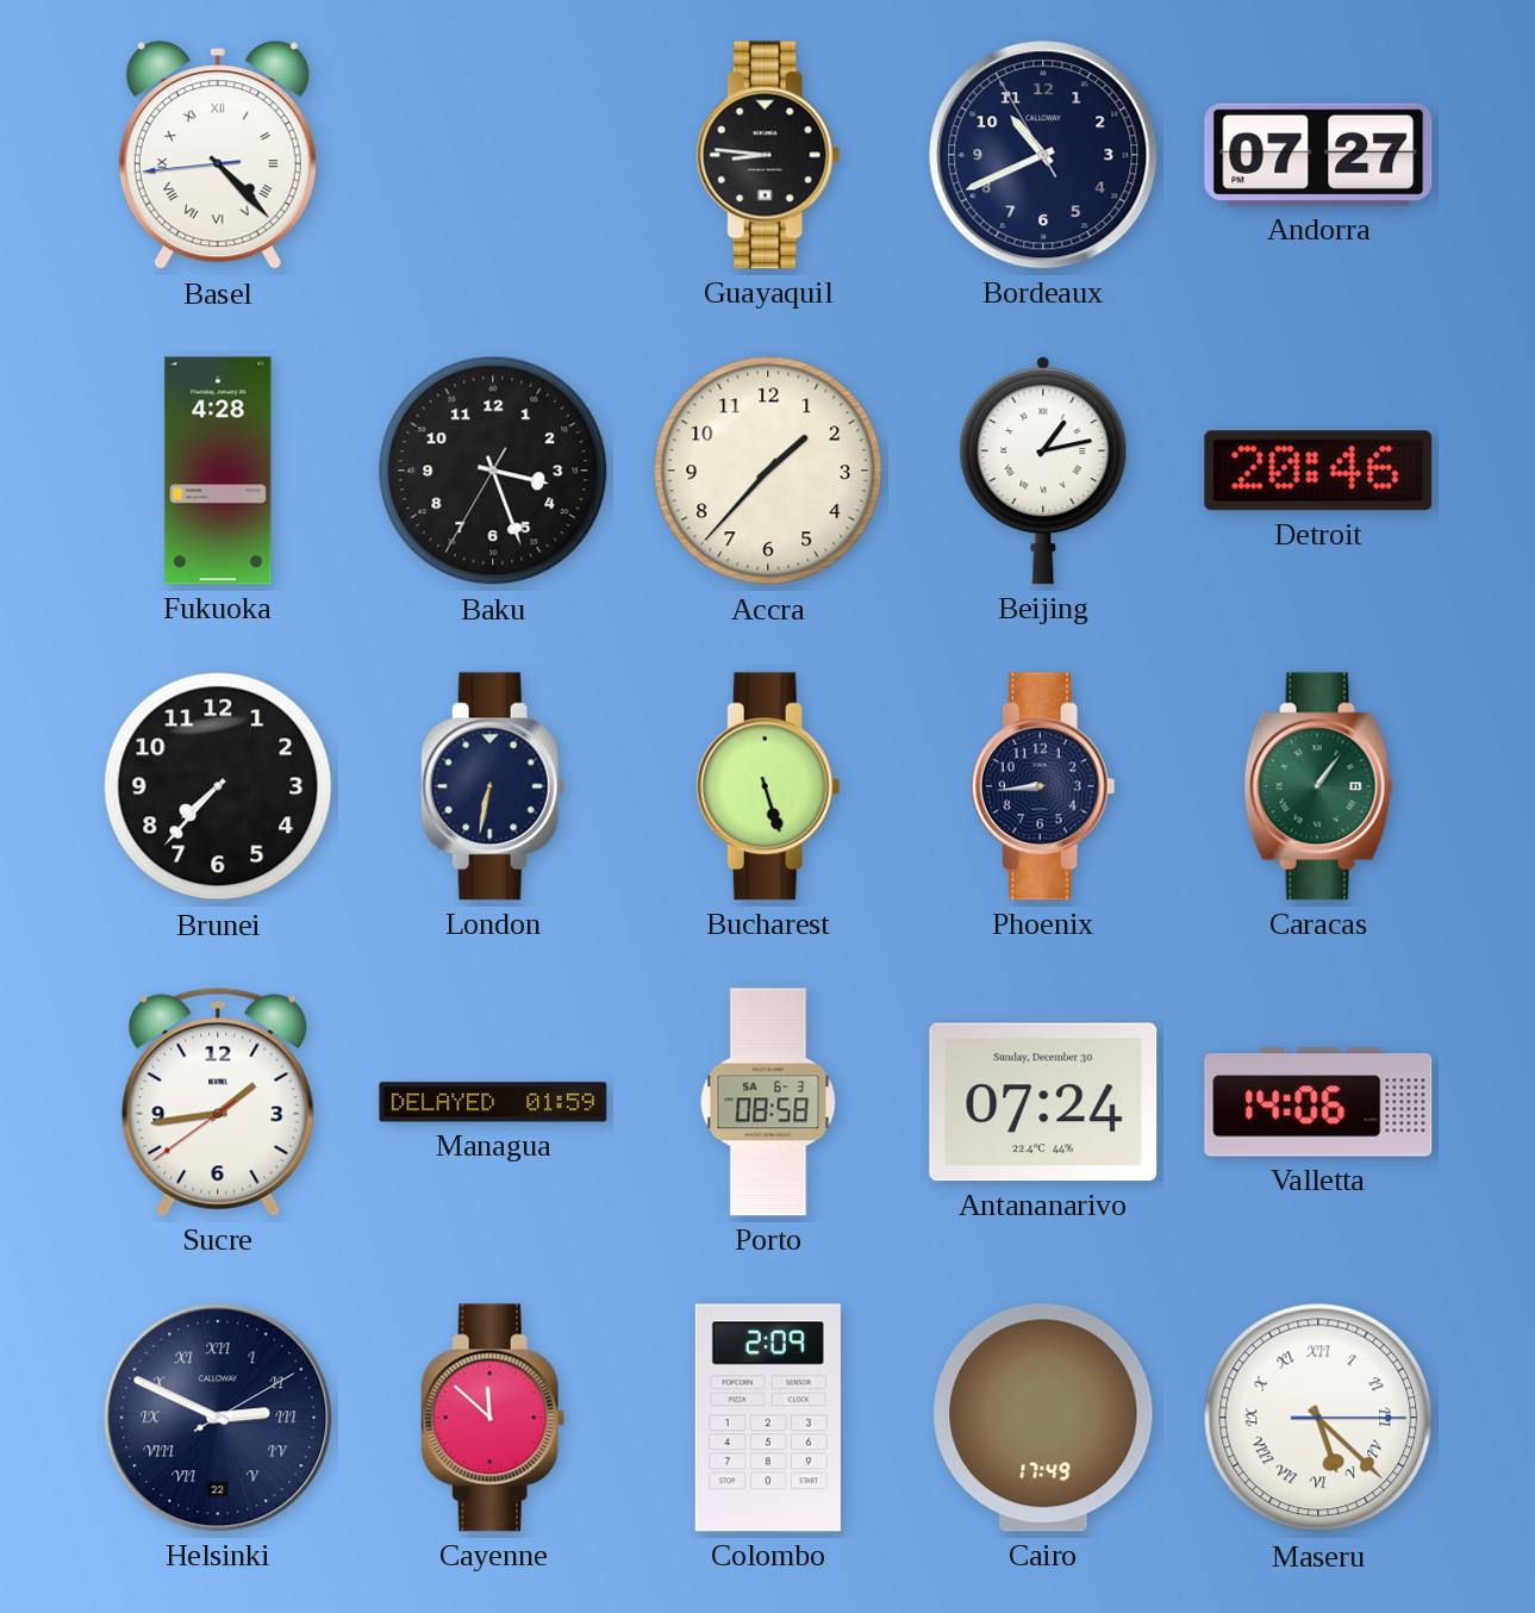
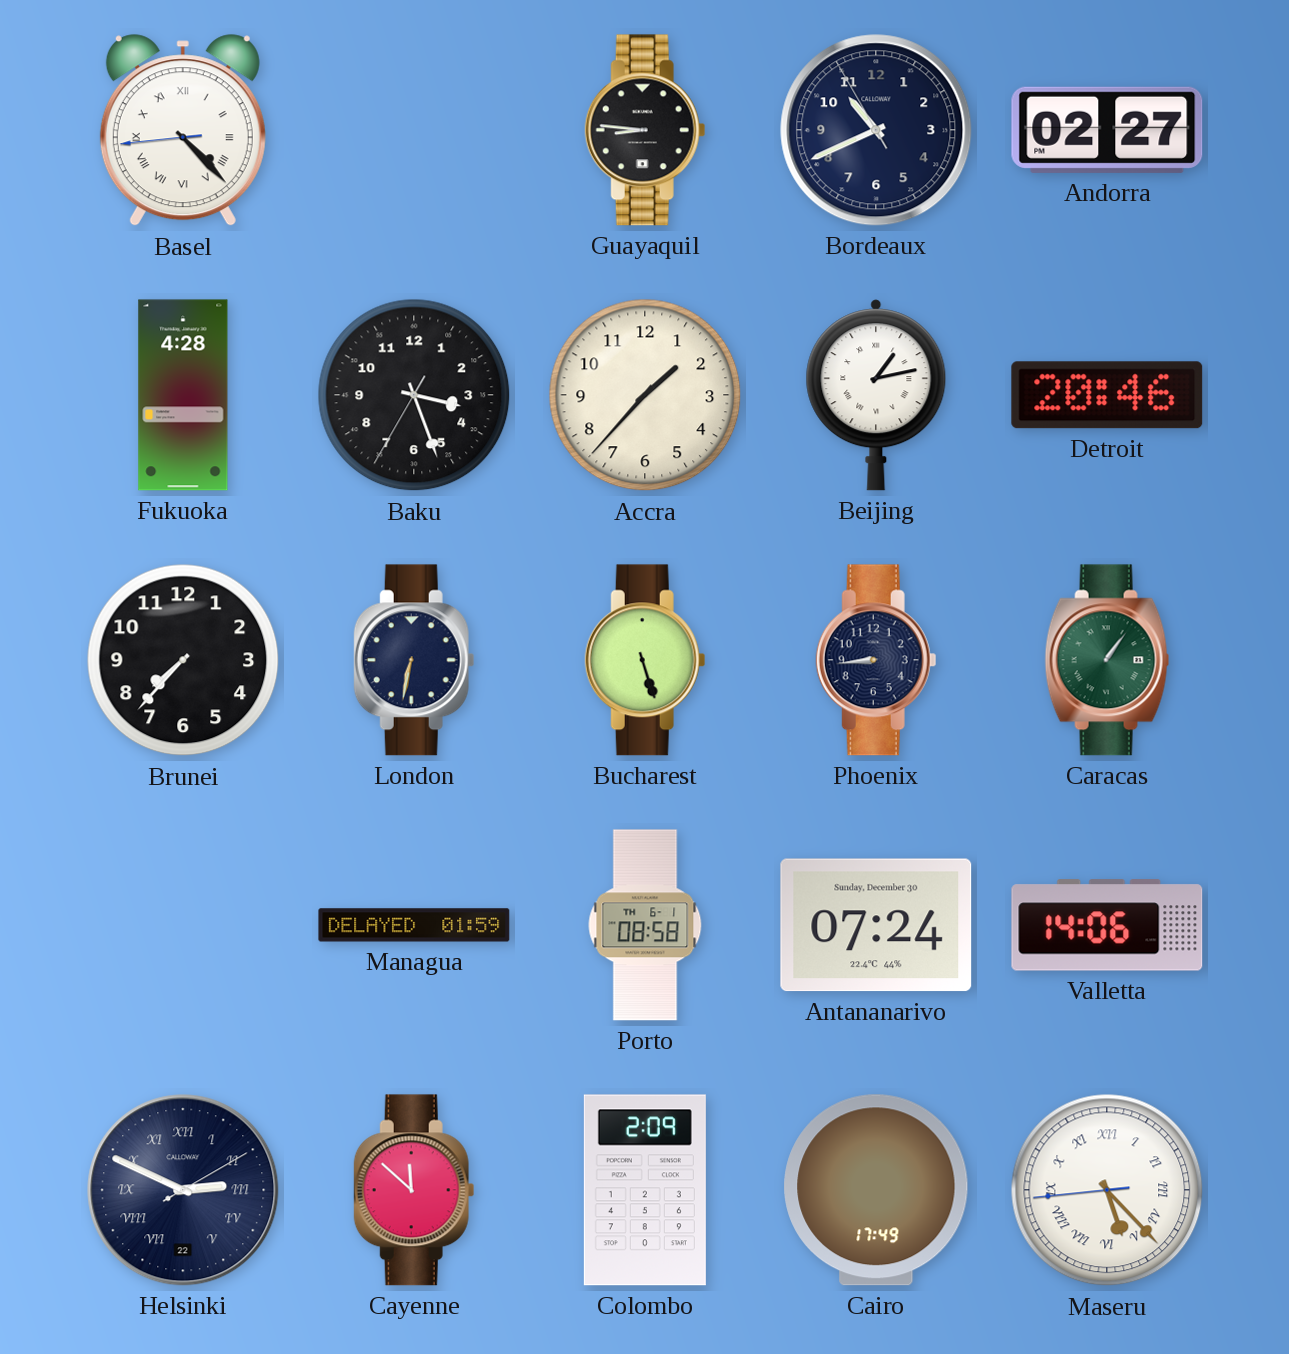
Andorra: 07:27 -> 02:27
Sucre: 1:43 -> none
Porto date: SA 6-3 -> TH 6-1
Maseru: 5:22:15 -> 5:22:44
